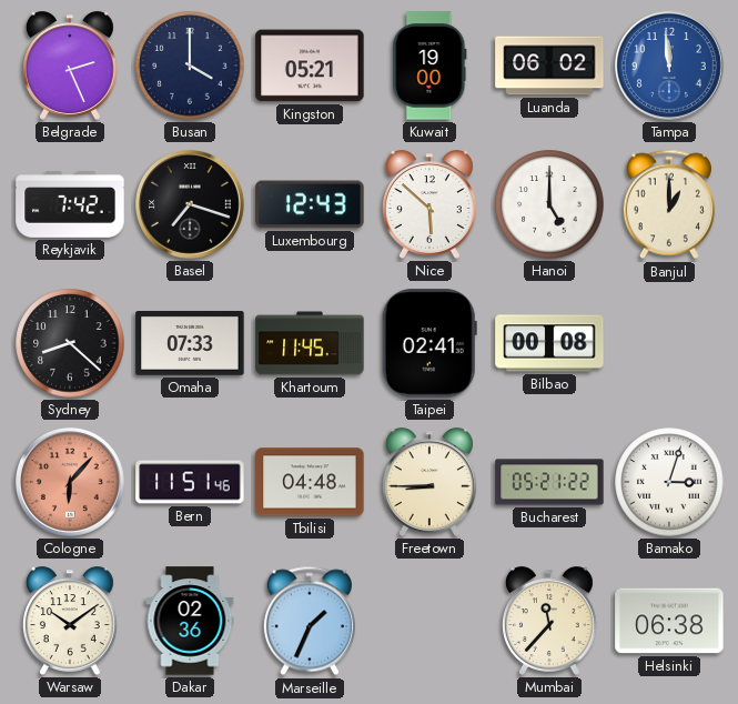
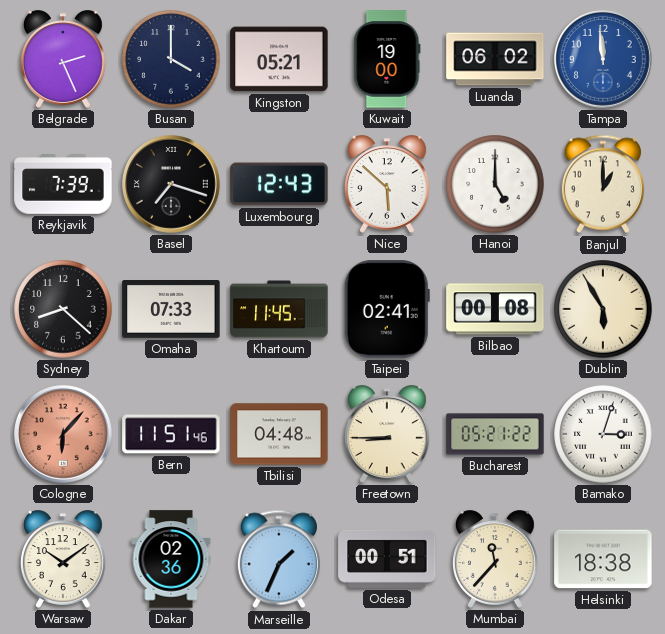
Reykjavik: 7:42 -> 7:39
Dublin: none -> 5:55
Odesa: none -> 00:51
Helsinki: 06:38 -> 18:38
